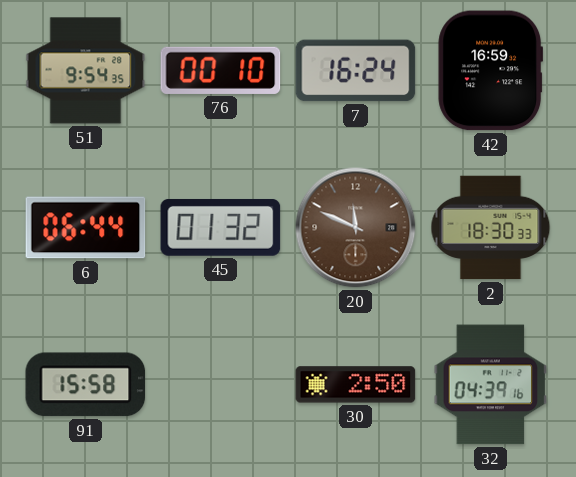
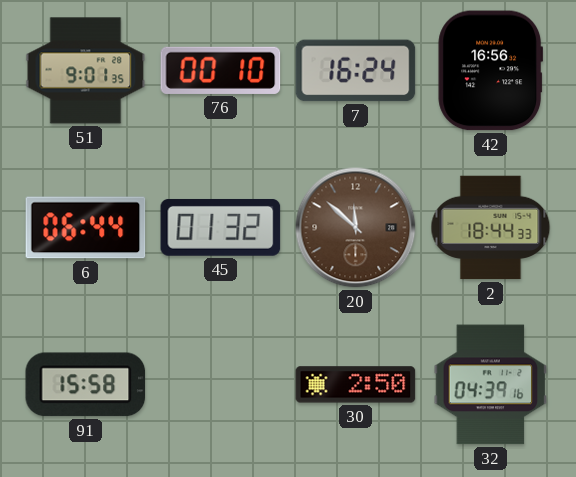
51: 9:54 -> 9:01
42: 16:59 -> 16:56
20: 11:49 -> 11:52
2: 18:30 -> 18:44
